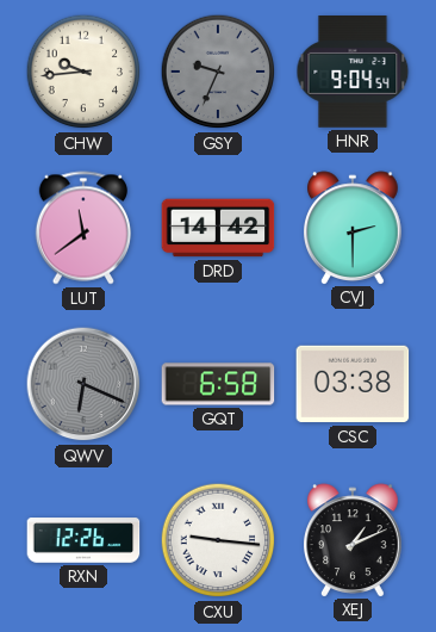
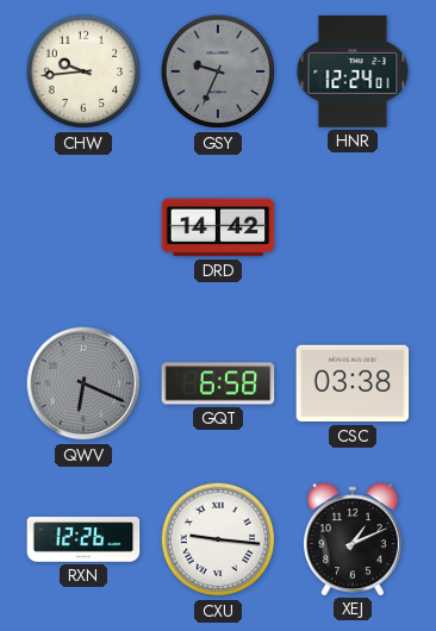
HNR: 9:04 -> 12:24
LUT: 11:39 -> none
CVJ: 2:30 -> none
